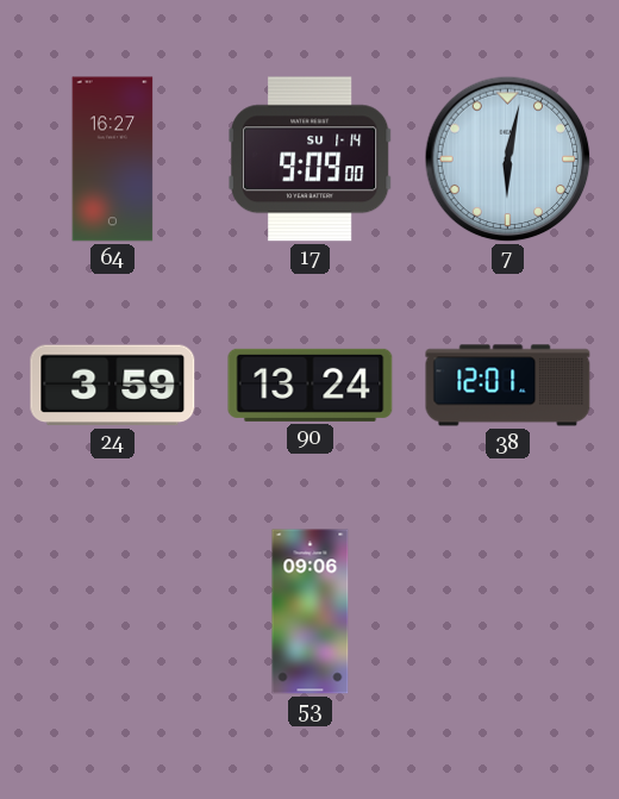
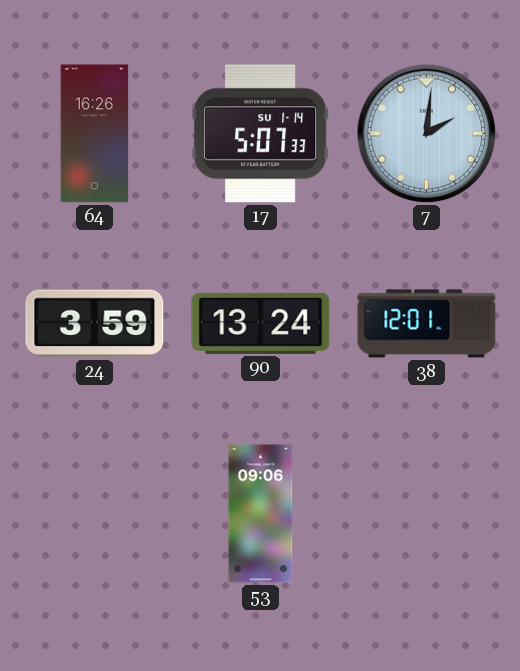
64: 16:27 -> 16:26
17: 9:09 -> 5:07
7: 6:02 -> 2:01
